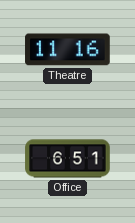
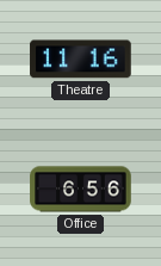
Office: 6:51 -> 6:56
